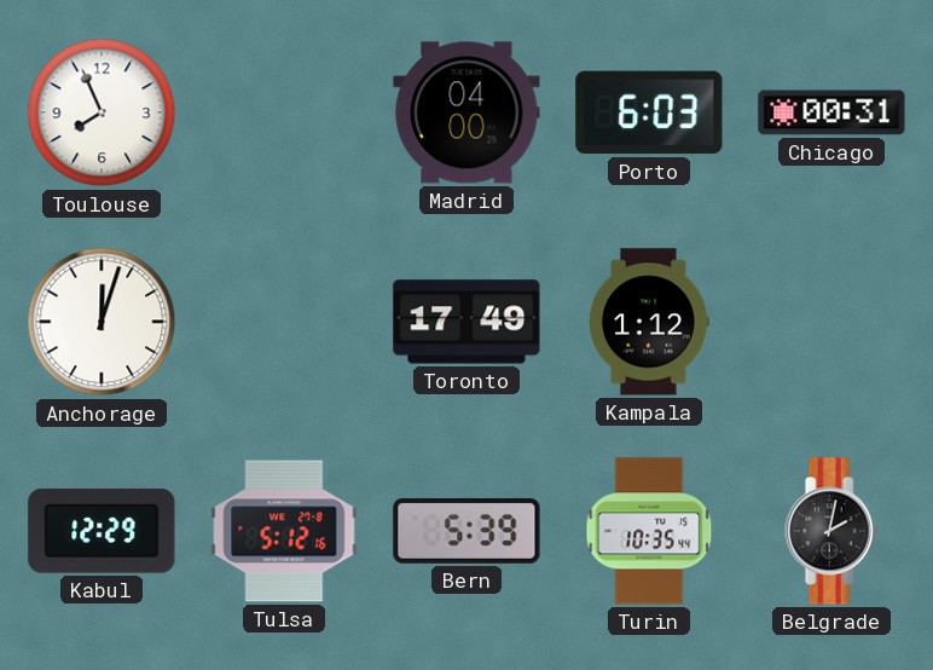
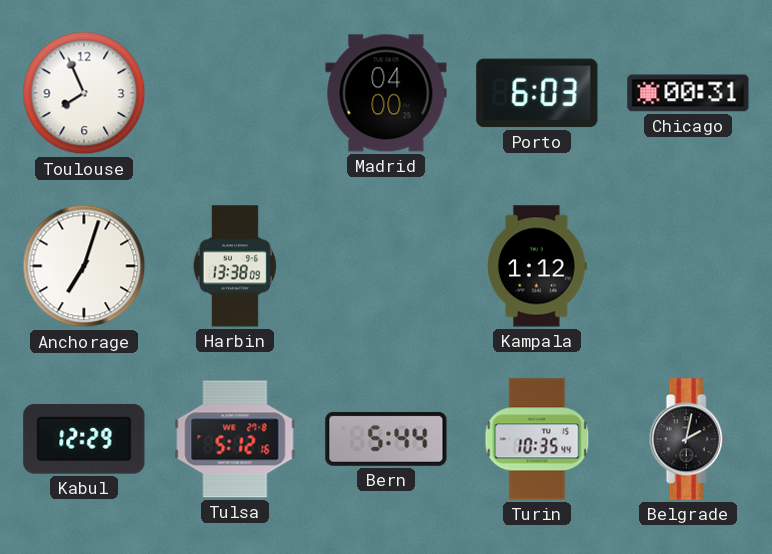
Anchorage: 12:03 -> 7:03
Harbin: none -> 13:38
Toronto: 17:49 -> none
Bern: 5:39 -> 5:44
